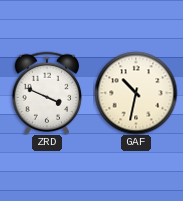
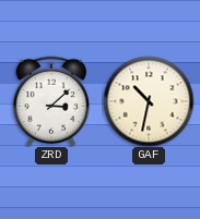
ZRD: 3:49 -> 3:08
